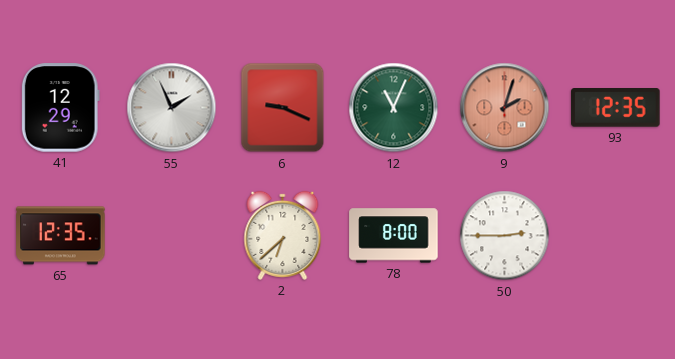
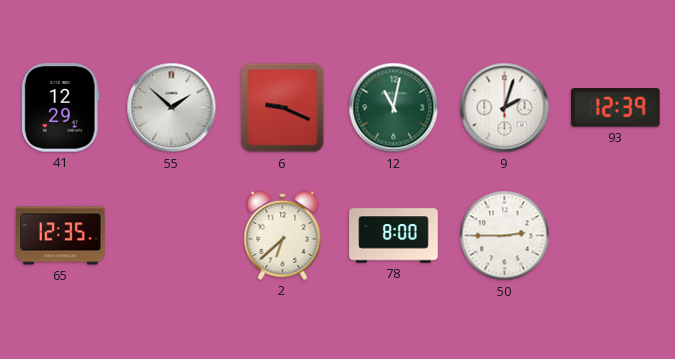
55: 1:56 -> 1:52
12: 11:04 -> 11:02
9 dial: salmon -> white
93: 12:35 -> 12:39
